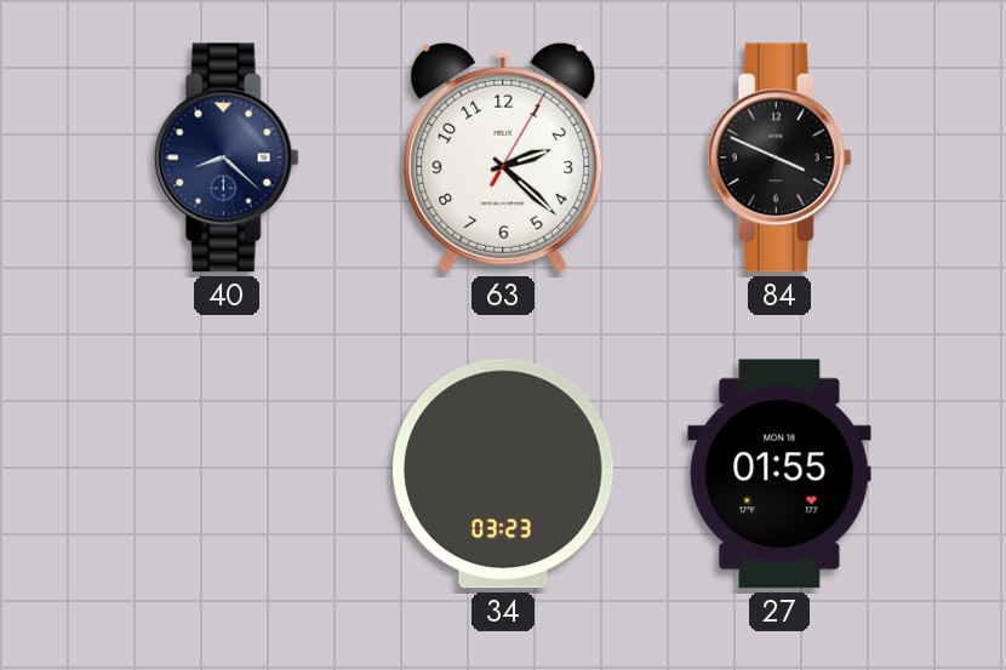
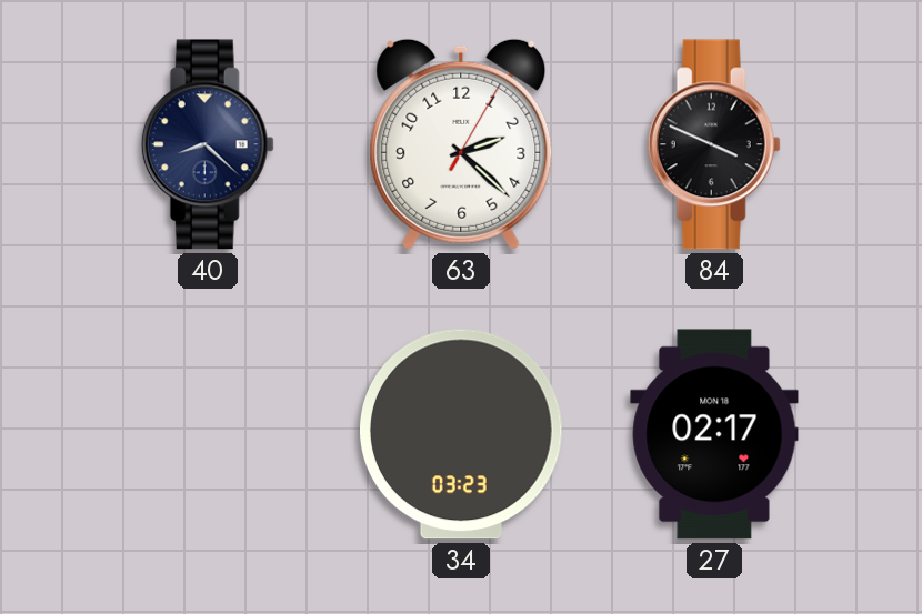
27: 01:55 -> 02:17
